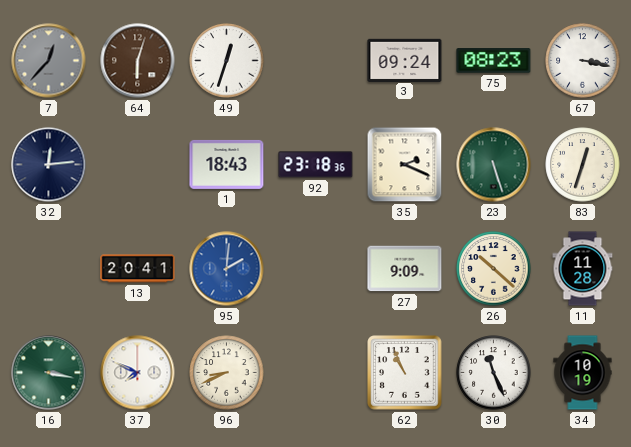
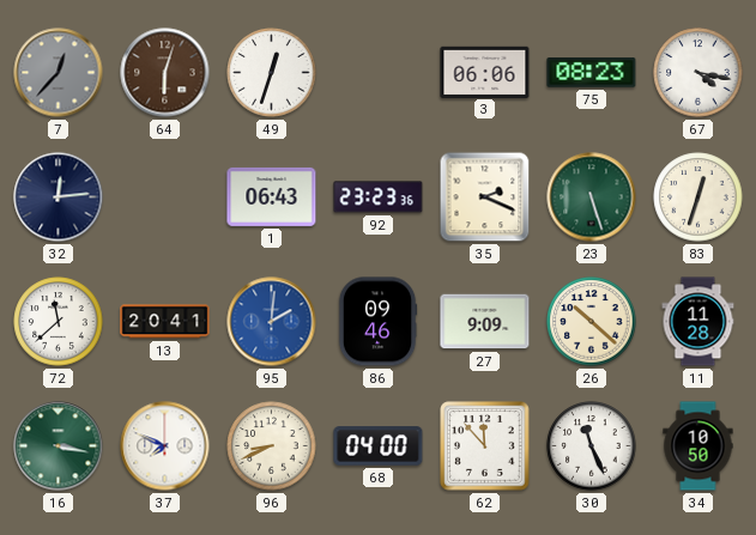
3: 09:24 -> 06:06
67: 3:17 -> 4:17
1: 18:43 -> 06:43
92: 23:18 -> 23:23
72: none -> 11:38
86: none -> 09:46
68: none -> 04:00
62: 10:56 -> 11:53
34: 10:19 -> 10:50
